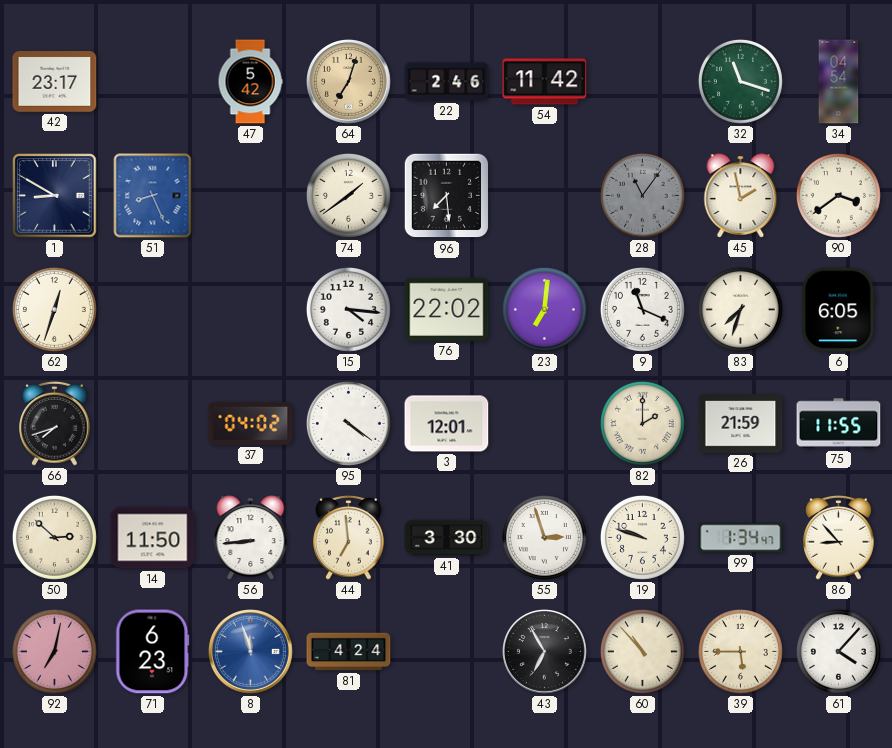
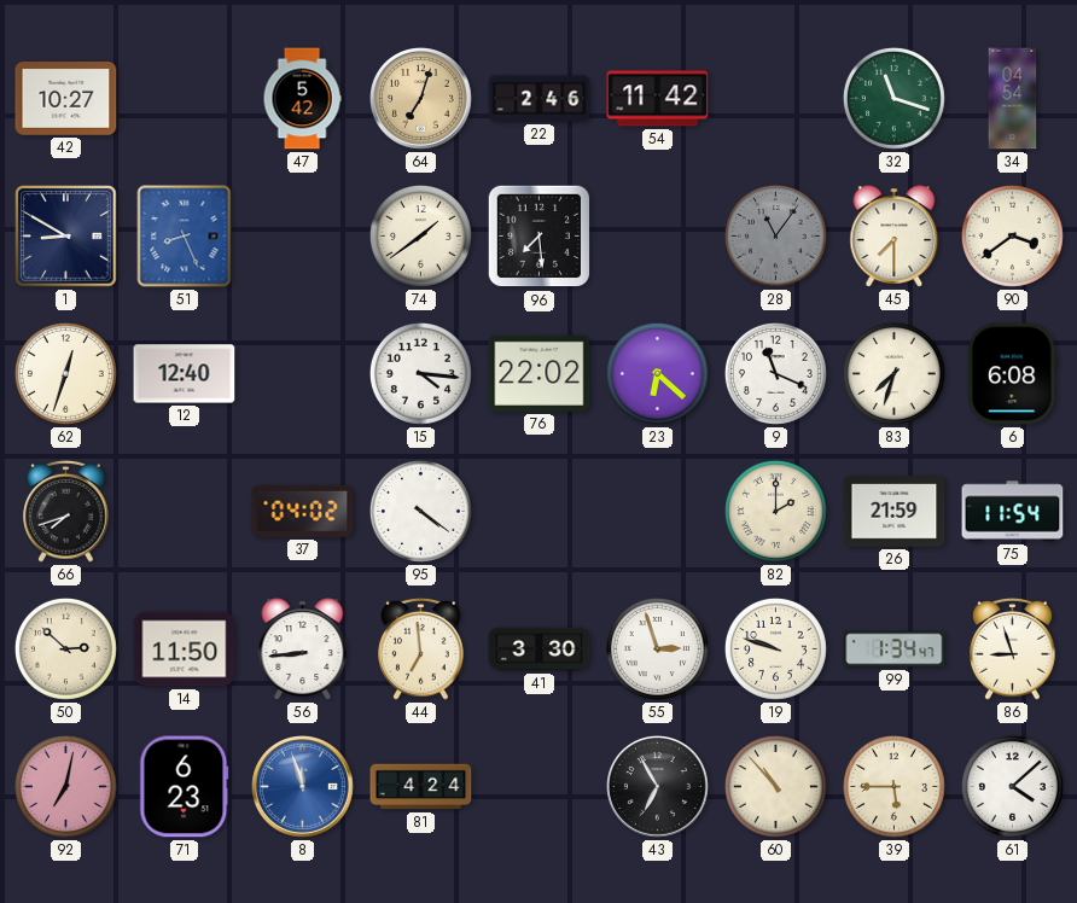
42: 23:17 -> 10:27
45: 1:58 -> 7:30
12: none -> 12:40
23: 7:01 -> 6:22
6: 6:05 -> 6:08
3: 12:01 -> none
75: 11:55 -> 11:54
86: 8:53 -> 8:57
61: 4:07 -> 4:08
